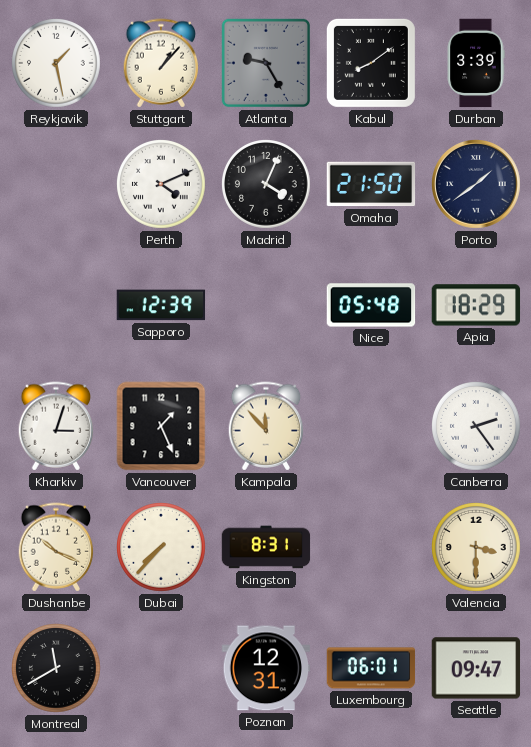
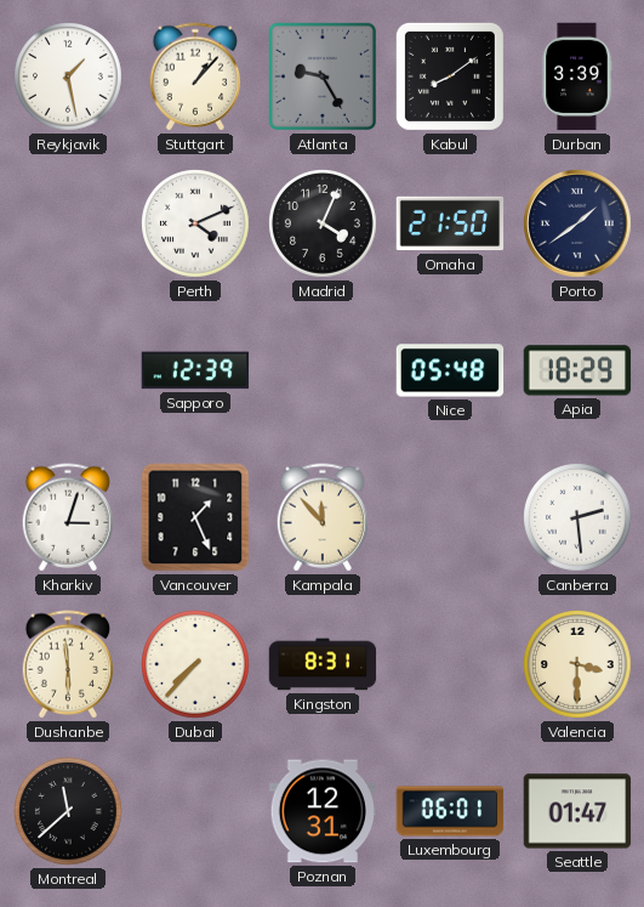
Canberra: 2:24 -> 2:29
Dushanbe: 10:19 -> 5:59
Montreal: 11:40 -> 11:38
Seattle: 09:47 -> 01:47
